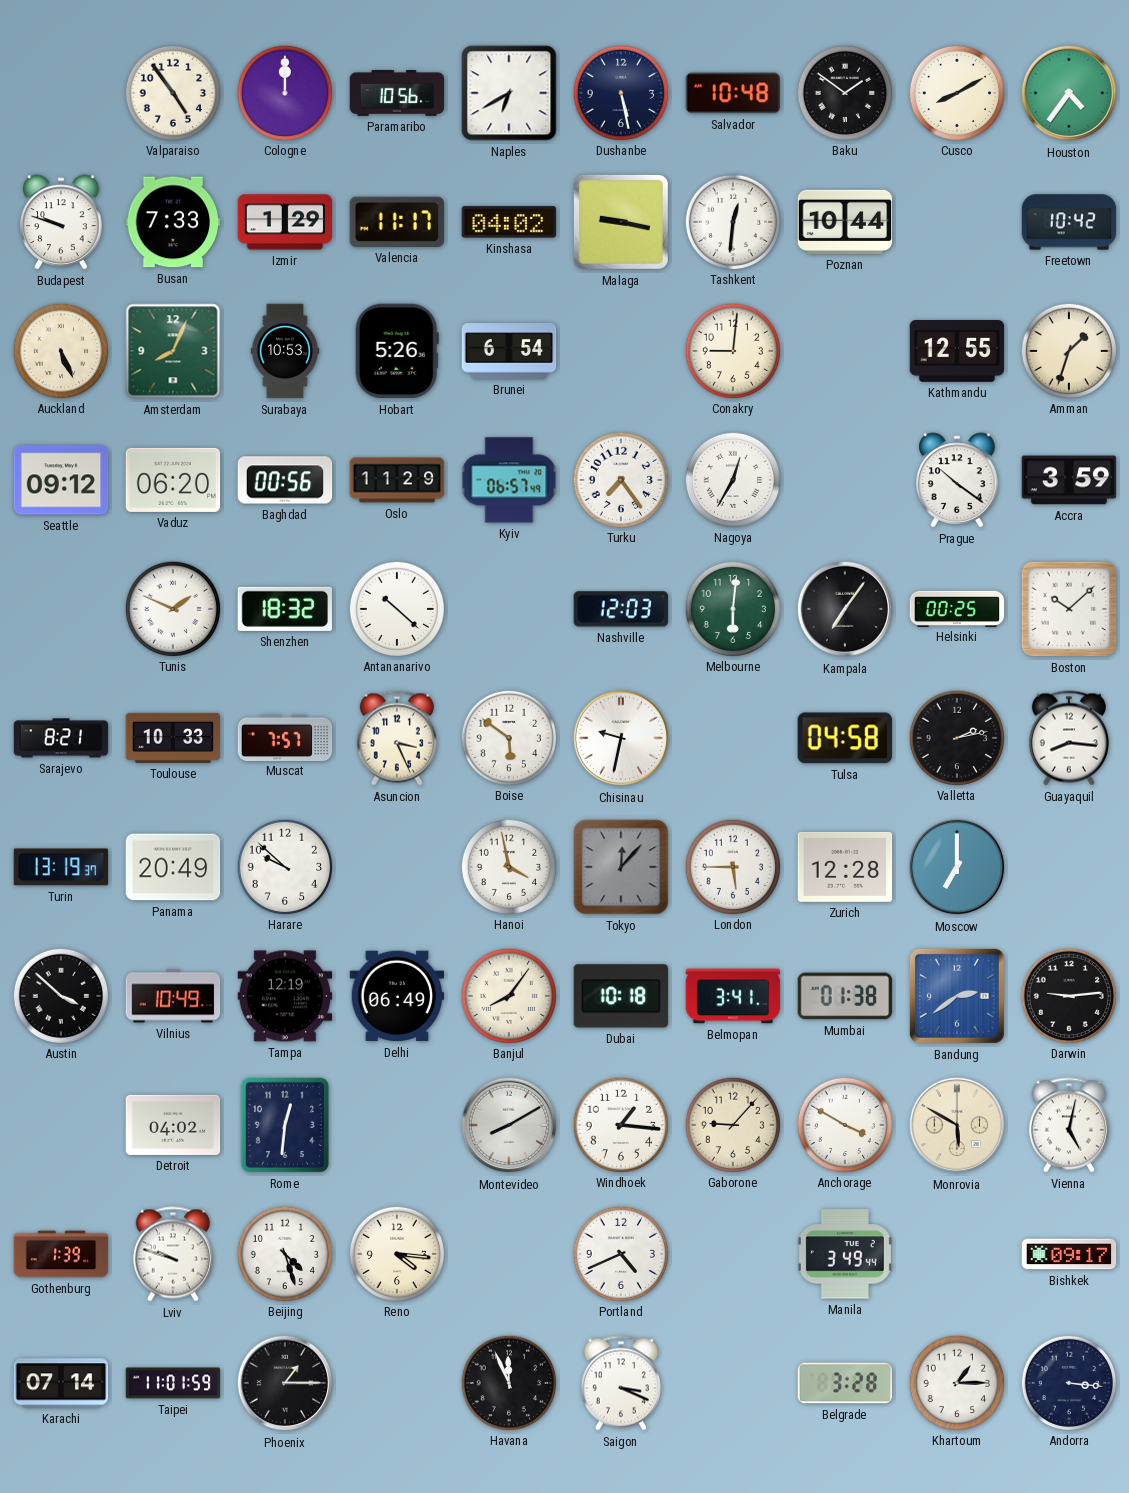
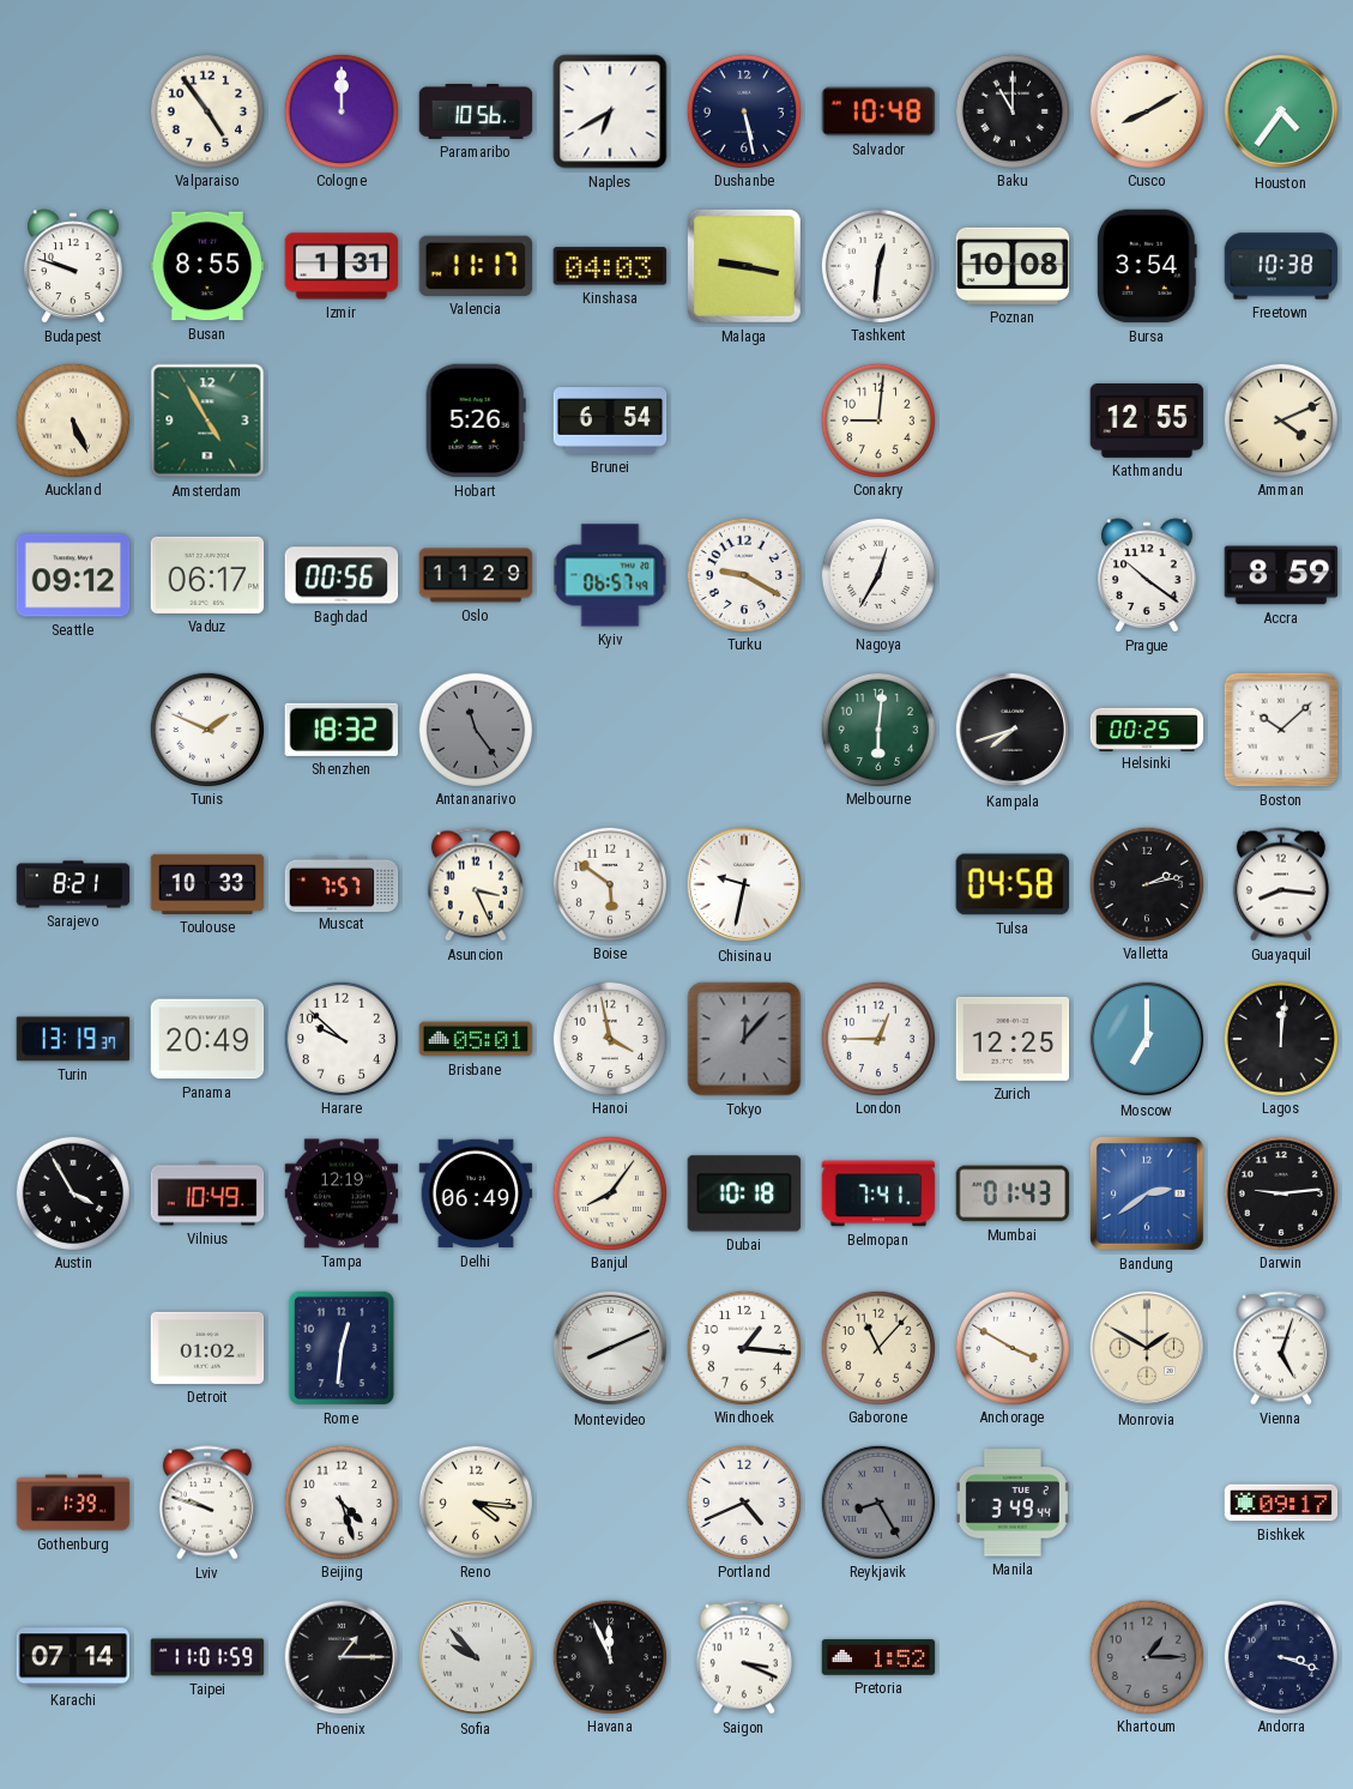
Baku: 1:51 -> 11:00
Busan: 7:33 -> 8:55
Izmir: 1:29 -> 1:31
Kinshasa: 04:02 -> 04:03
Poznan: 10:44 -> 10:08
Bursa: none -> 3:54
Freetown: 10:42 -> 10:38
Amsterdam: 8:04 -> 4:55
Surabaya: 10:53 -> none
Amman: 1:33 -> 4:11
Vaduz: 06:20 -> 06:17
Turku: 7:24 -> 9:20
Accra: 3:59 -> 8:59
Antananarivo: 10:22 -> 11:24
Antananarivo dial: white -> grey
Nashville: 12:03 -> none
Kampala: 7:06 -> 7:42
Brisbane: none -> 05:01
London: 5:45 -> 12:45
Zurich: 12:28 -> 12:25
Lagos: none -> 12:01
Austin: 3:52 -> 3:55
Belmopan: 3:41 -> 7:41
Mumbai: 01:38 -> 01:43
Detroit: 04:02 -> 01:02
Montevideo: 8:10 -> 8:11
Gaborone: 9:07 -> 11:07
Monrovia: 5:50 -> 1:50
Vienna: 5:02 -> 5:03
Reykjavik: none -> 8:25
Sofia: none -> 9:53
Pretoria: none -> 1:52
Belgrade: 3:28 -> none
Khartoum dial: white -> grey
Andorra: 3:16 -> 3:18
